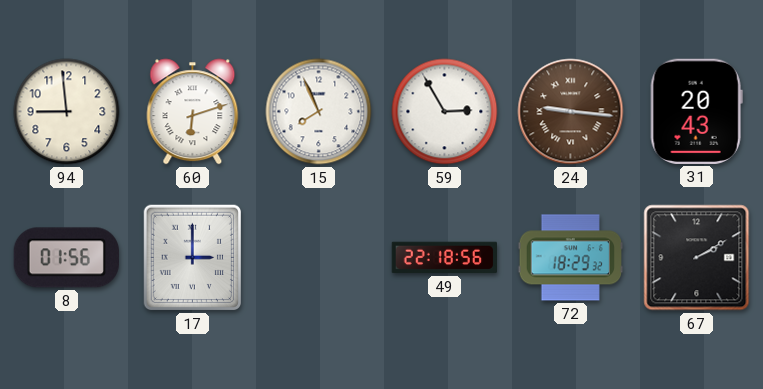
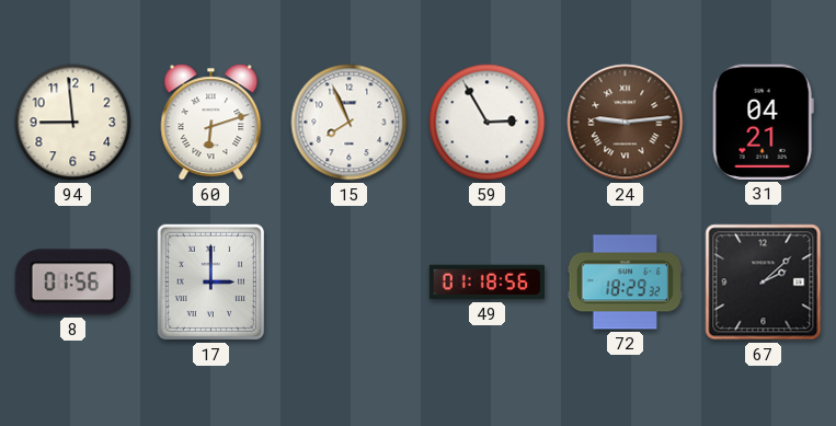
24: 9:16 -> 9:14
31: 20:43 -> 04:21
49: 22:18 -> 01:18
67: 2:10 -> 2:08
